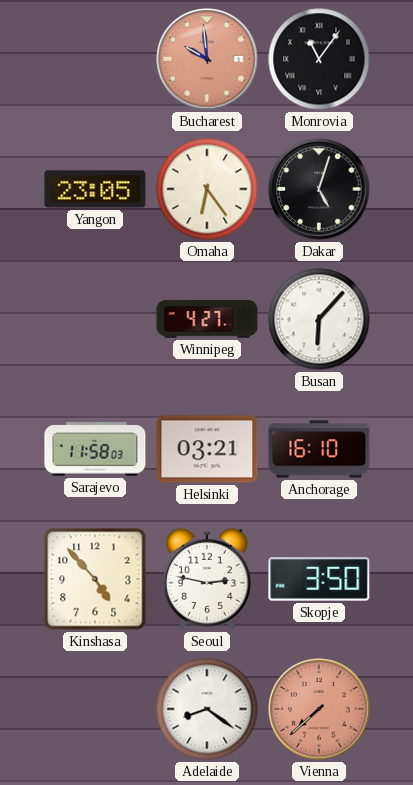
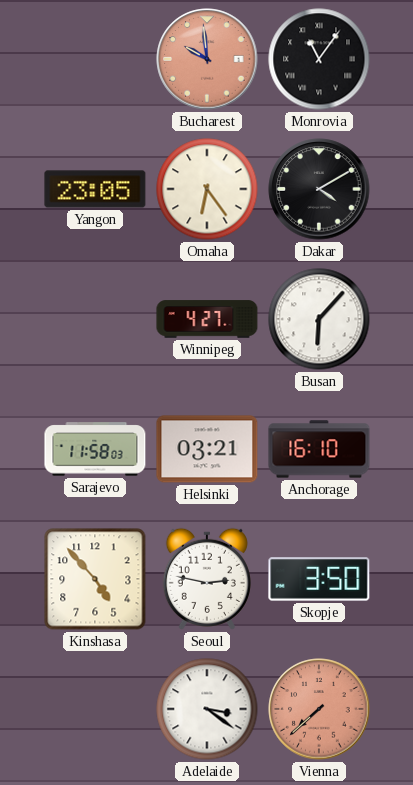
Dakar: 5:03 -> 4:10
Adelaide: 8:21 -> 3:21
